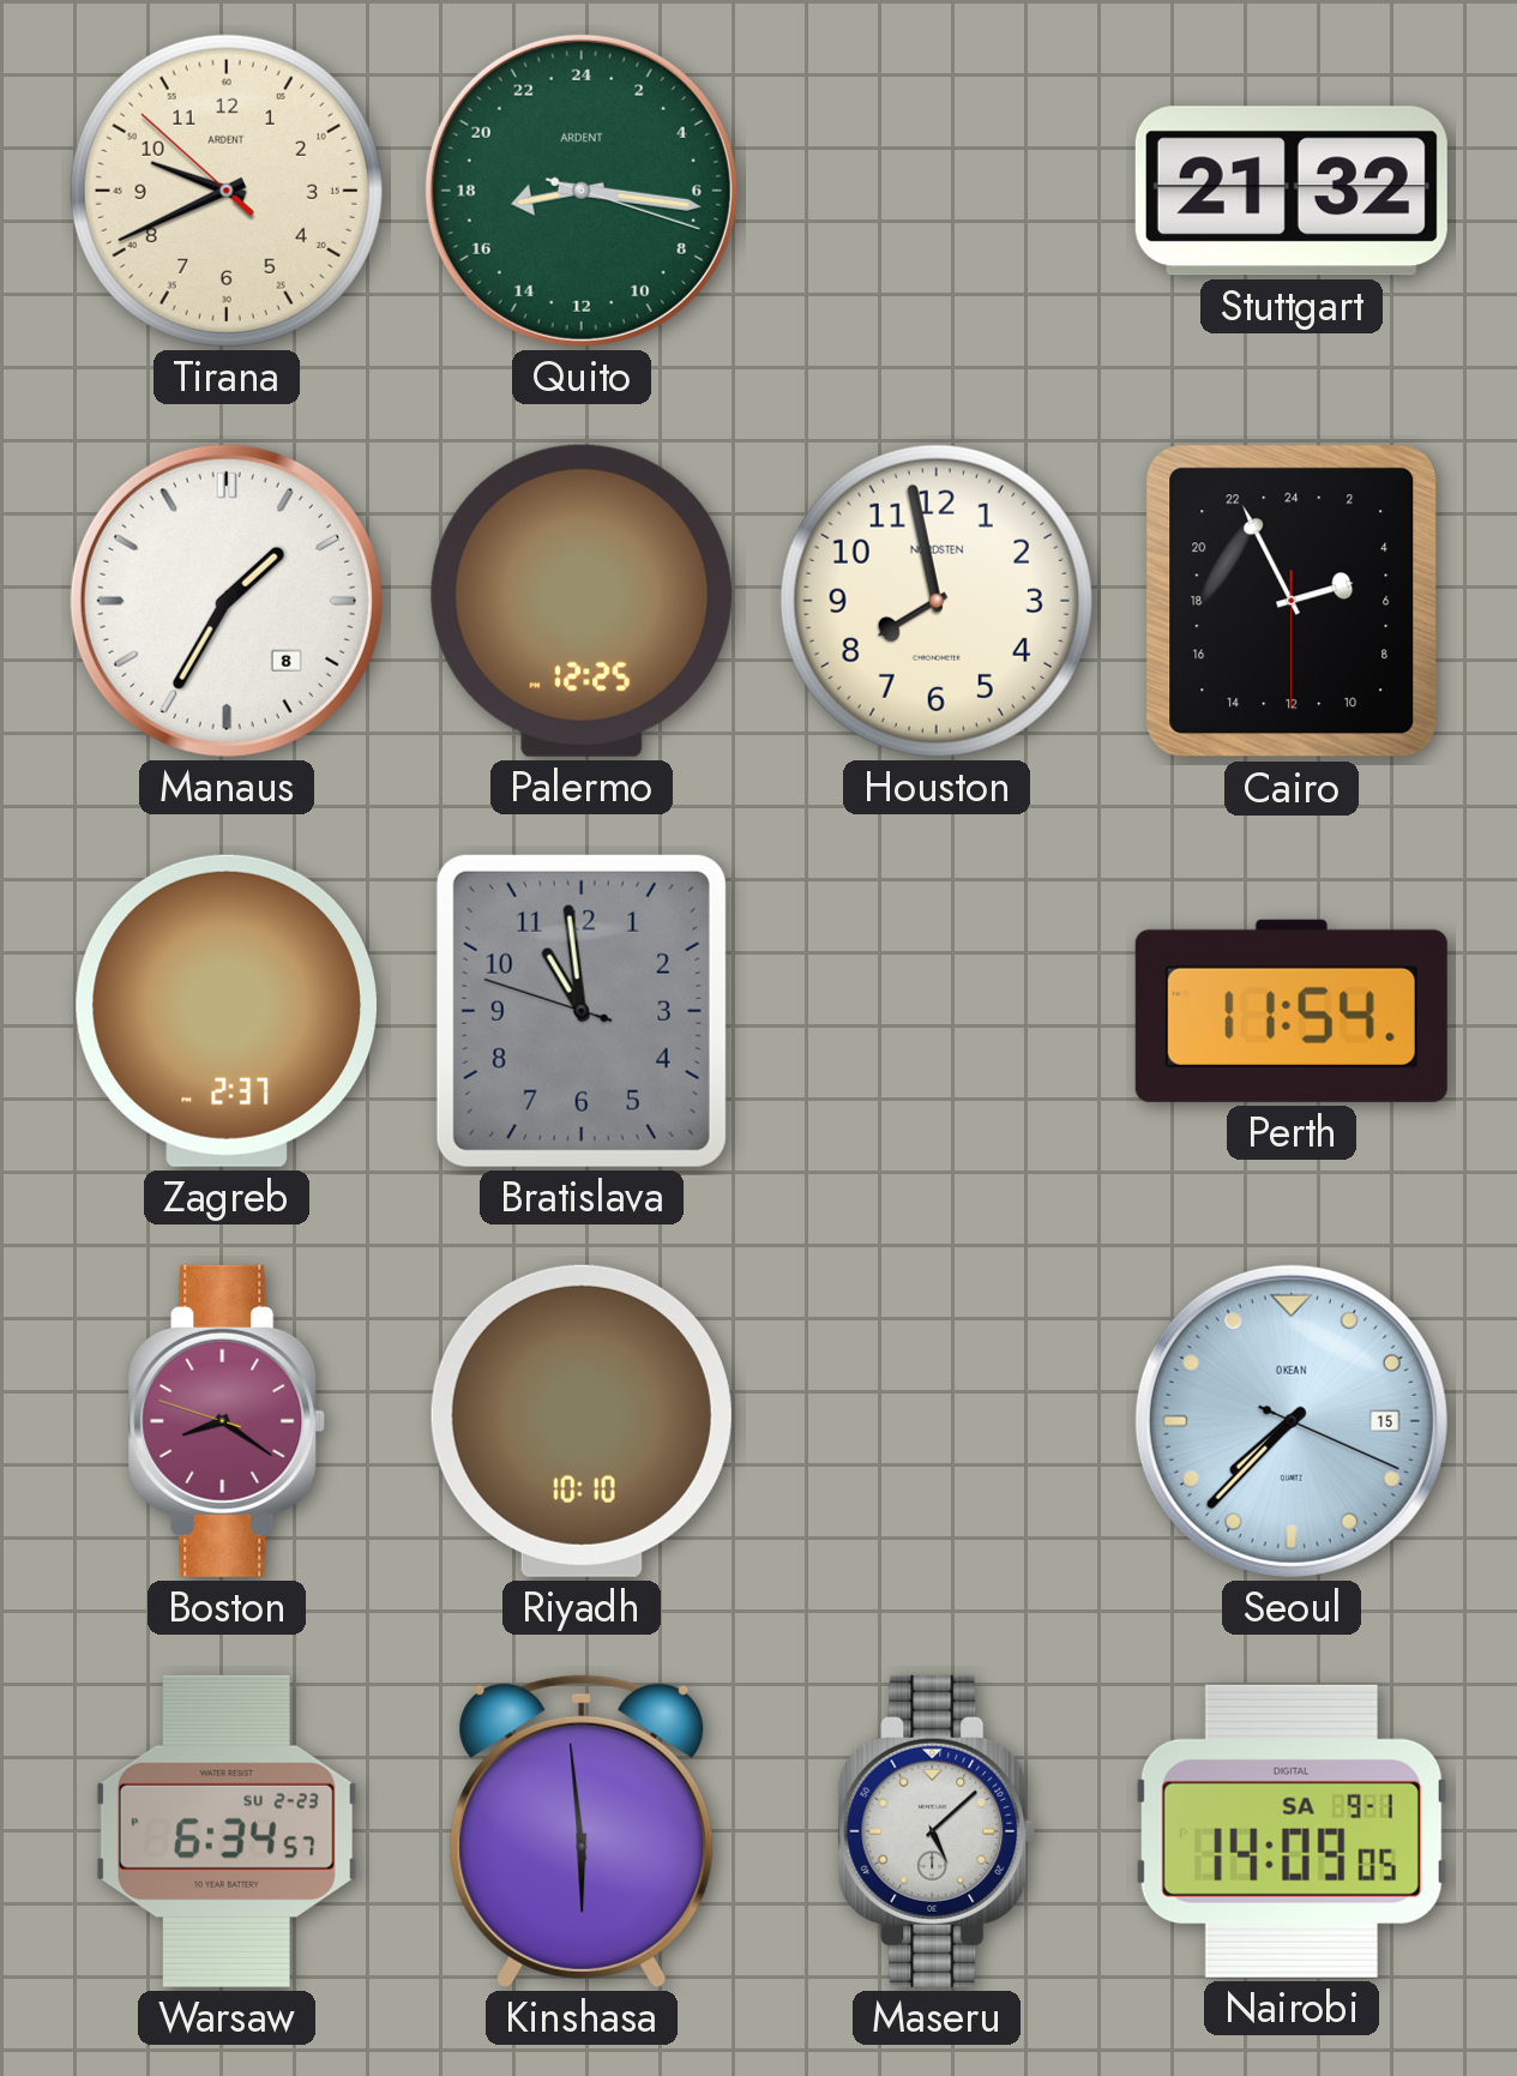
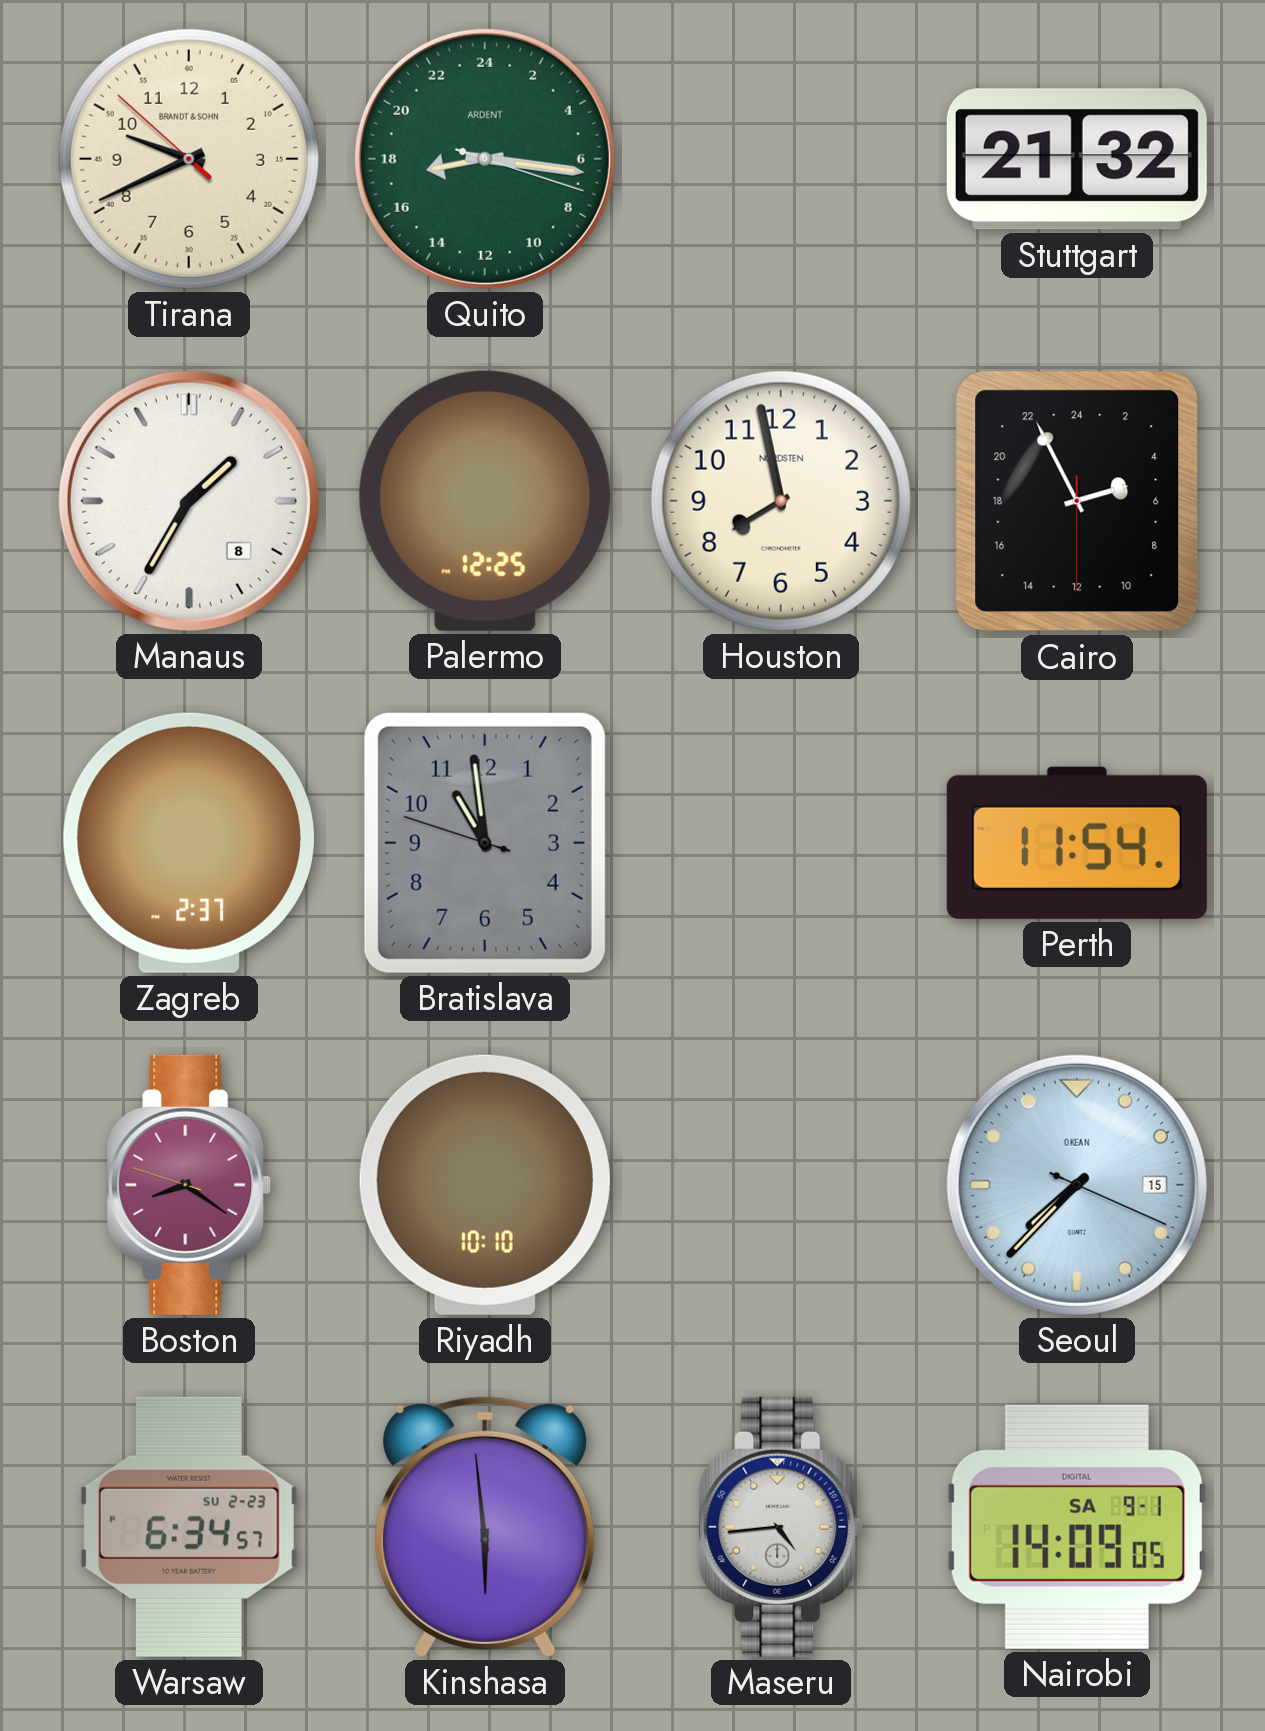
Tirana brand: ARDENT -> BRANDT & SOHN
Maseru: 5:08 -> 4:44
